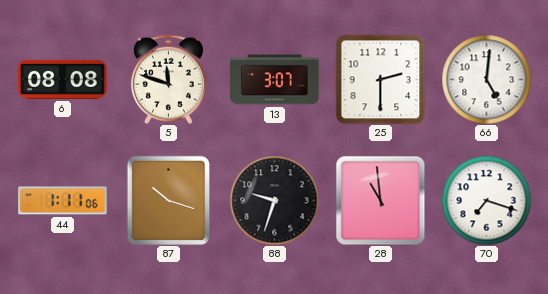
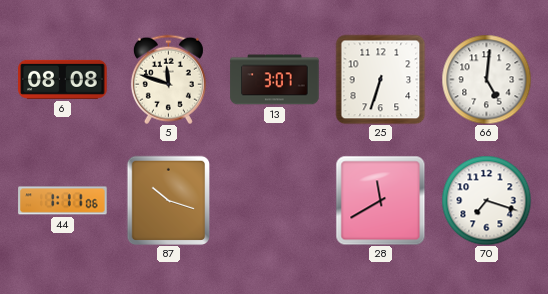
25: 2:30 -> 6:33
88: 9:33 -> none
28: 10:59 -> 11:40
